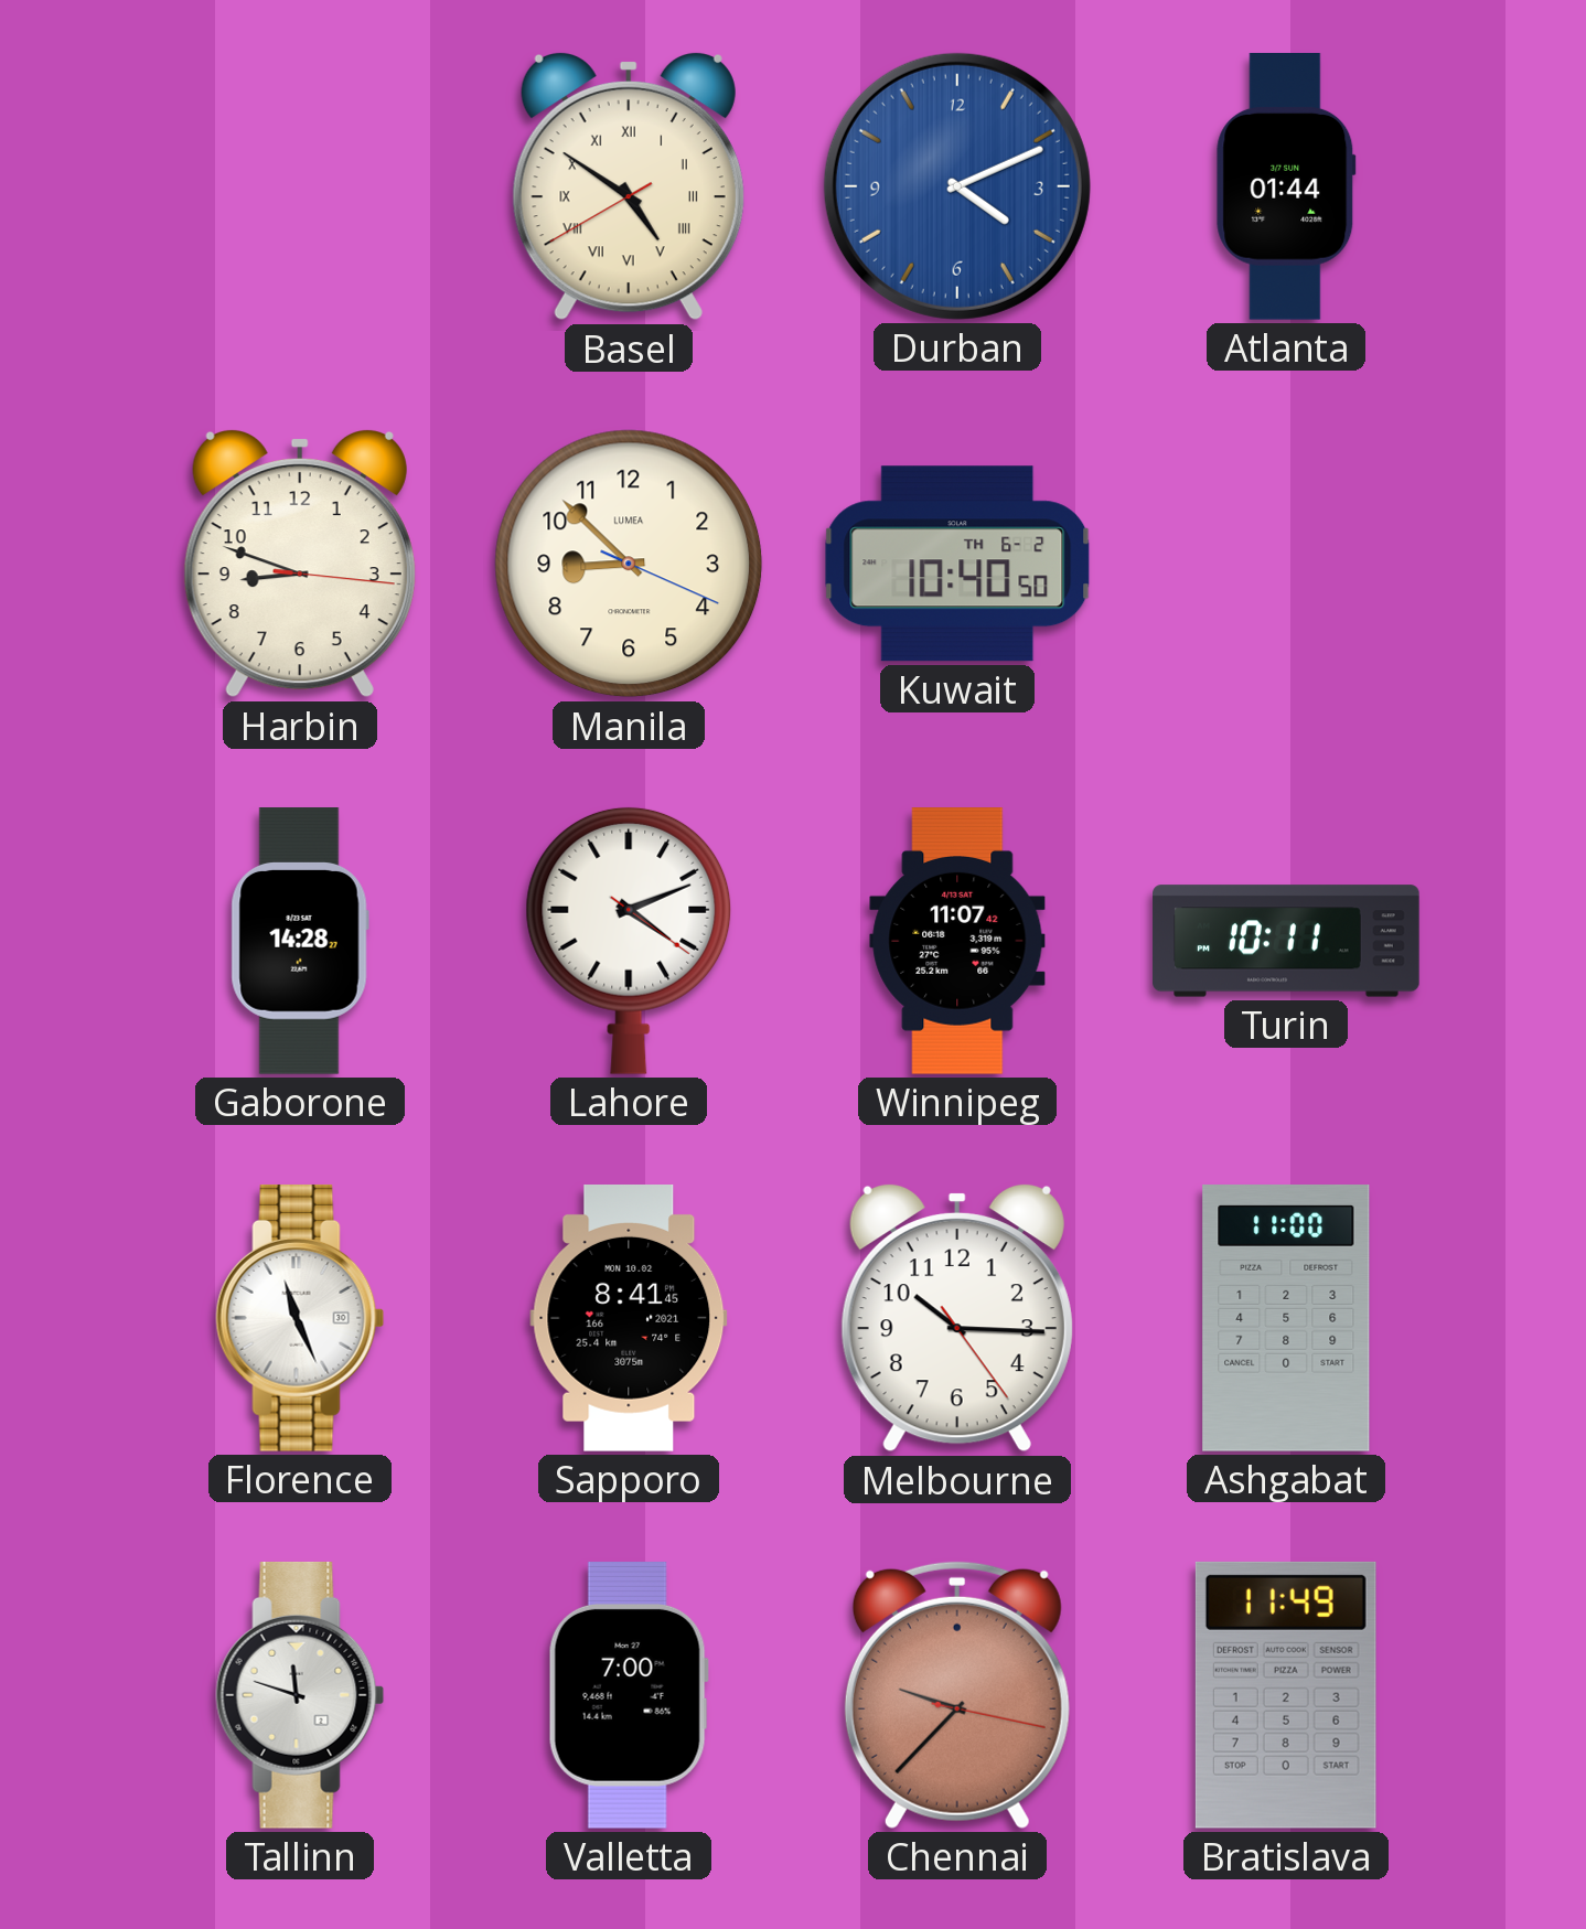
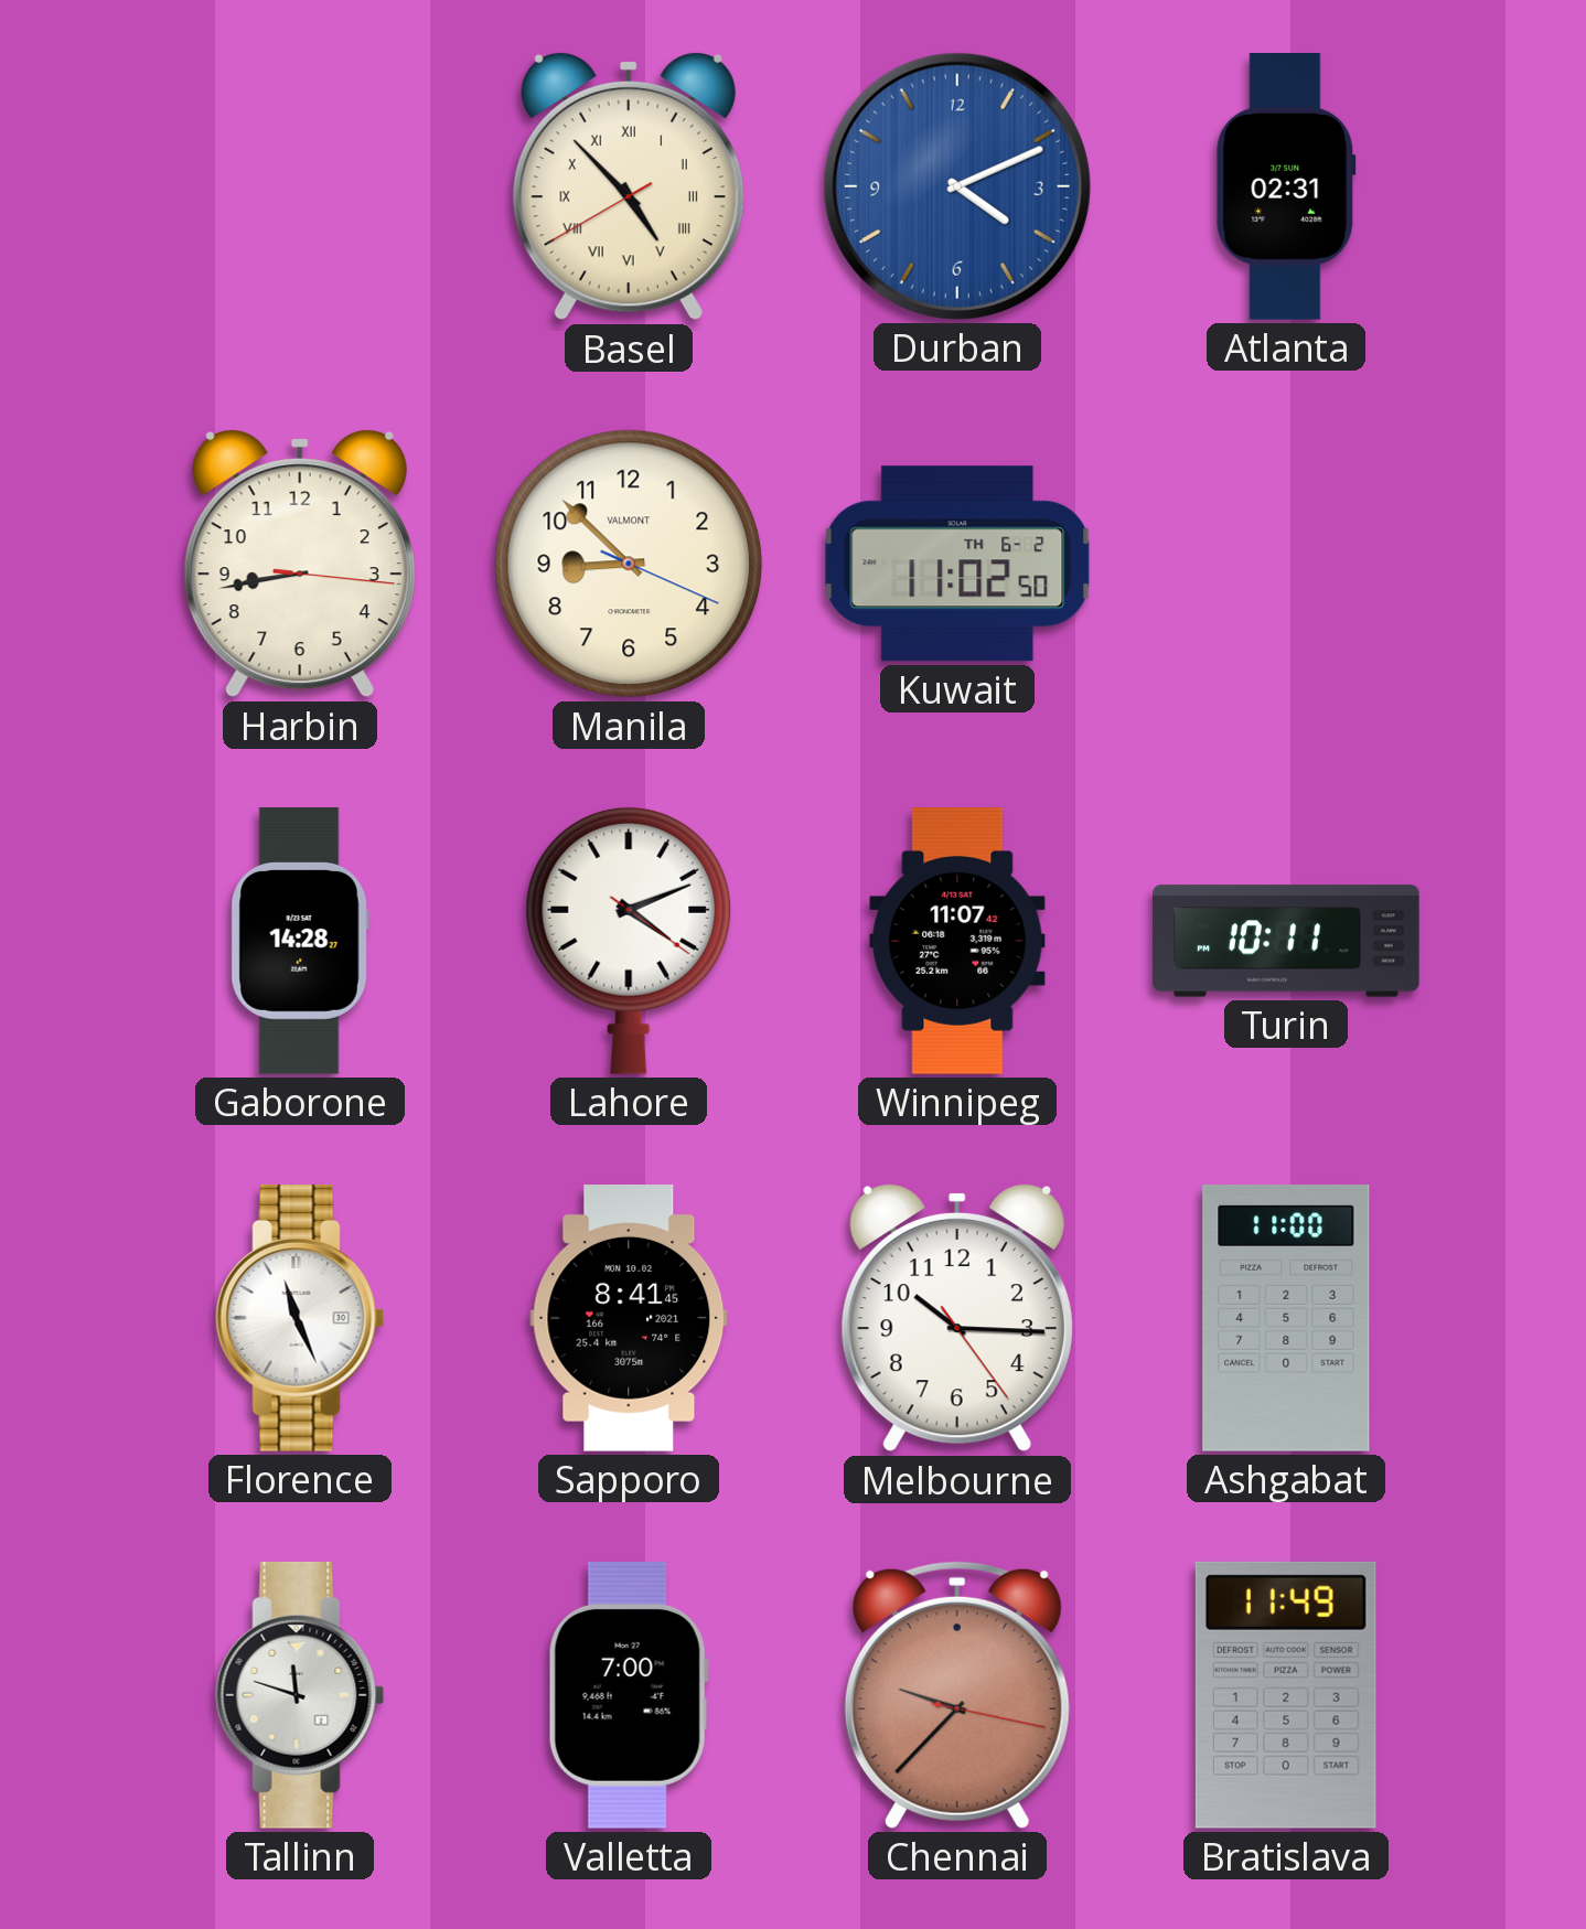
Basel: 4:50 -> 4:52
Atlanta: 01:44 -> 02:31
Harbin: 8:48 -> 8:43
Manila brand: LUMEA -> VALMONT
Kuwait: 10:40 -> 11:02
